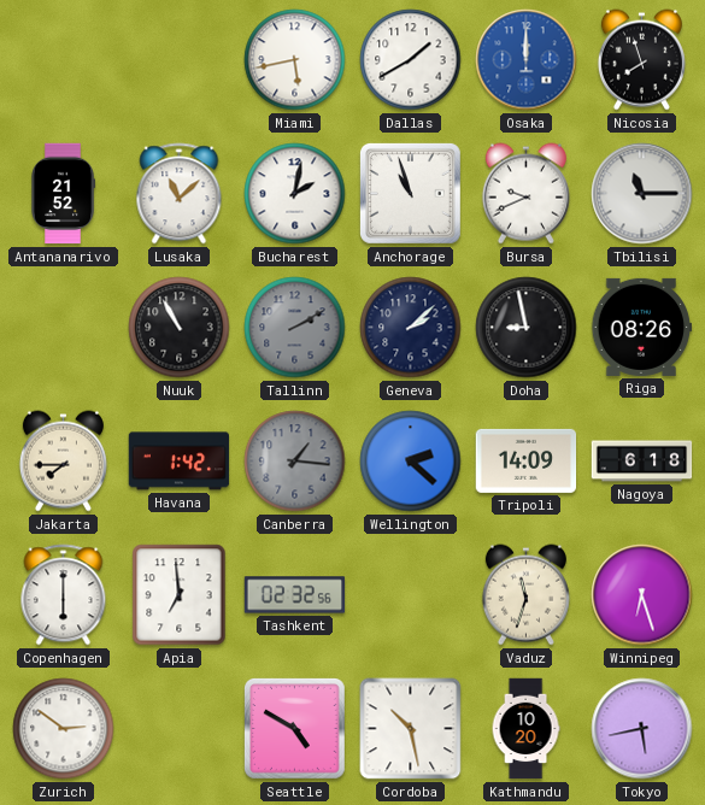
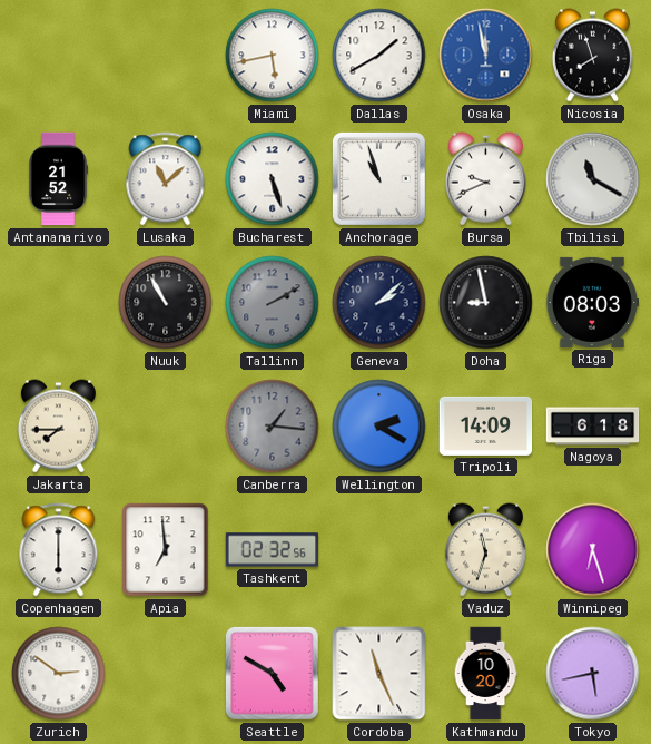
Osaka: 12:00 -> 11:58
Bucharest: 2:02 -> 5:27
Tbilisi: 11:15 -> 11:20
Riga: 08:26 -> 08:03
Havana: 1:42 -> none
Wellington: 2:22 -> 2:20
Cordoba: 10:28 -> 11:26
